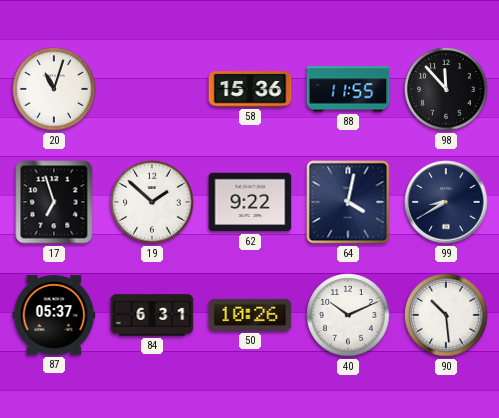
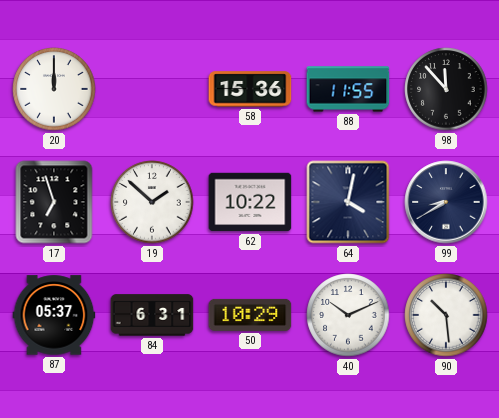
20: 11:03 -> 12:00
62: 9:22 -> 10:22
50: 10:26 -> 10:29
